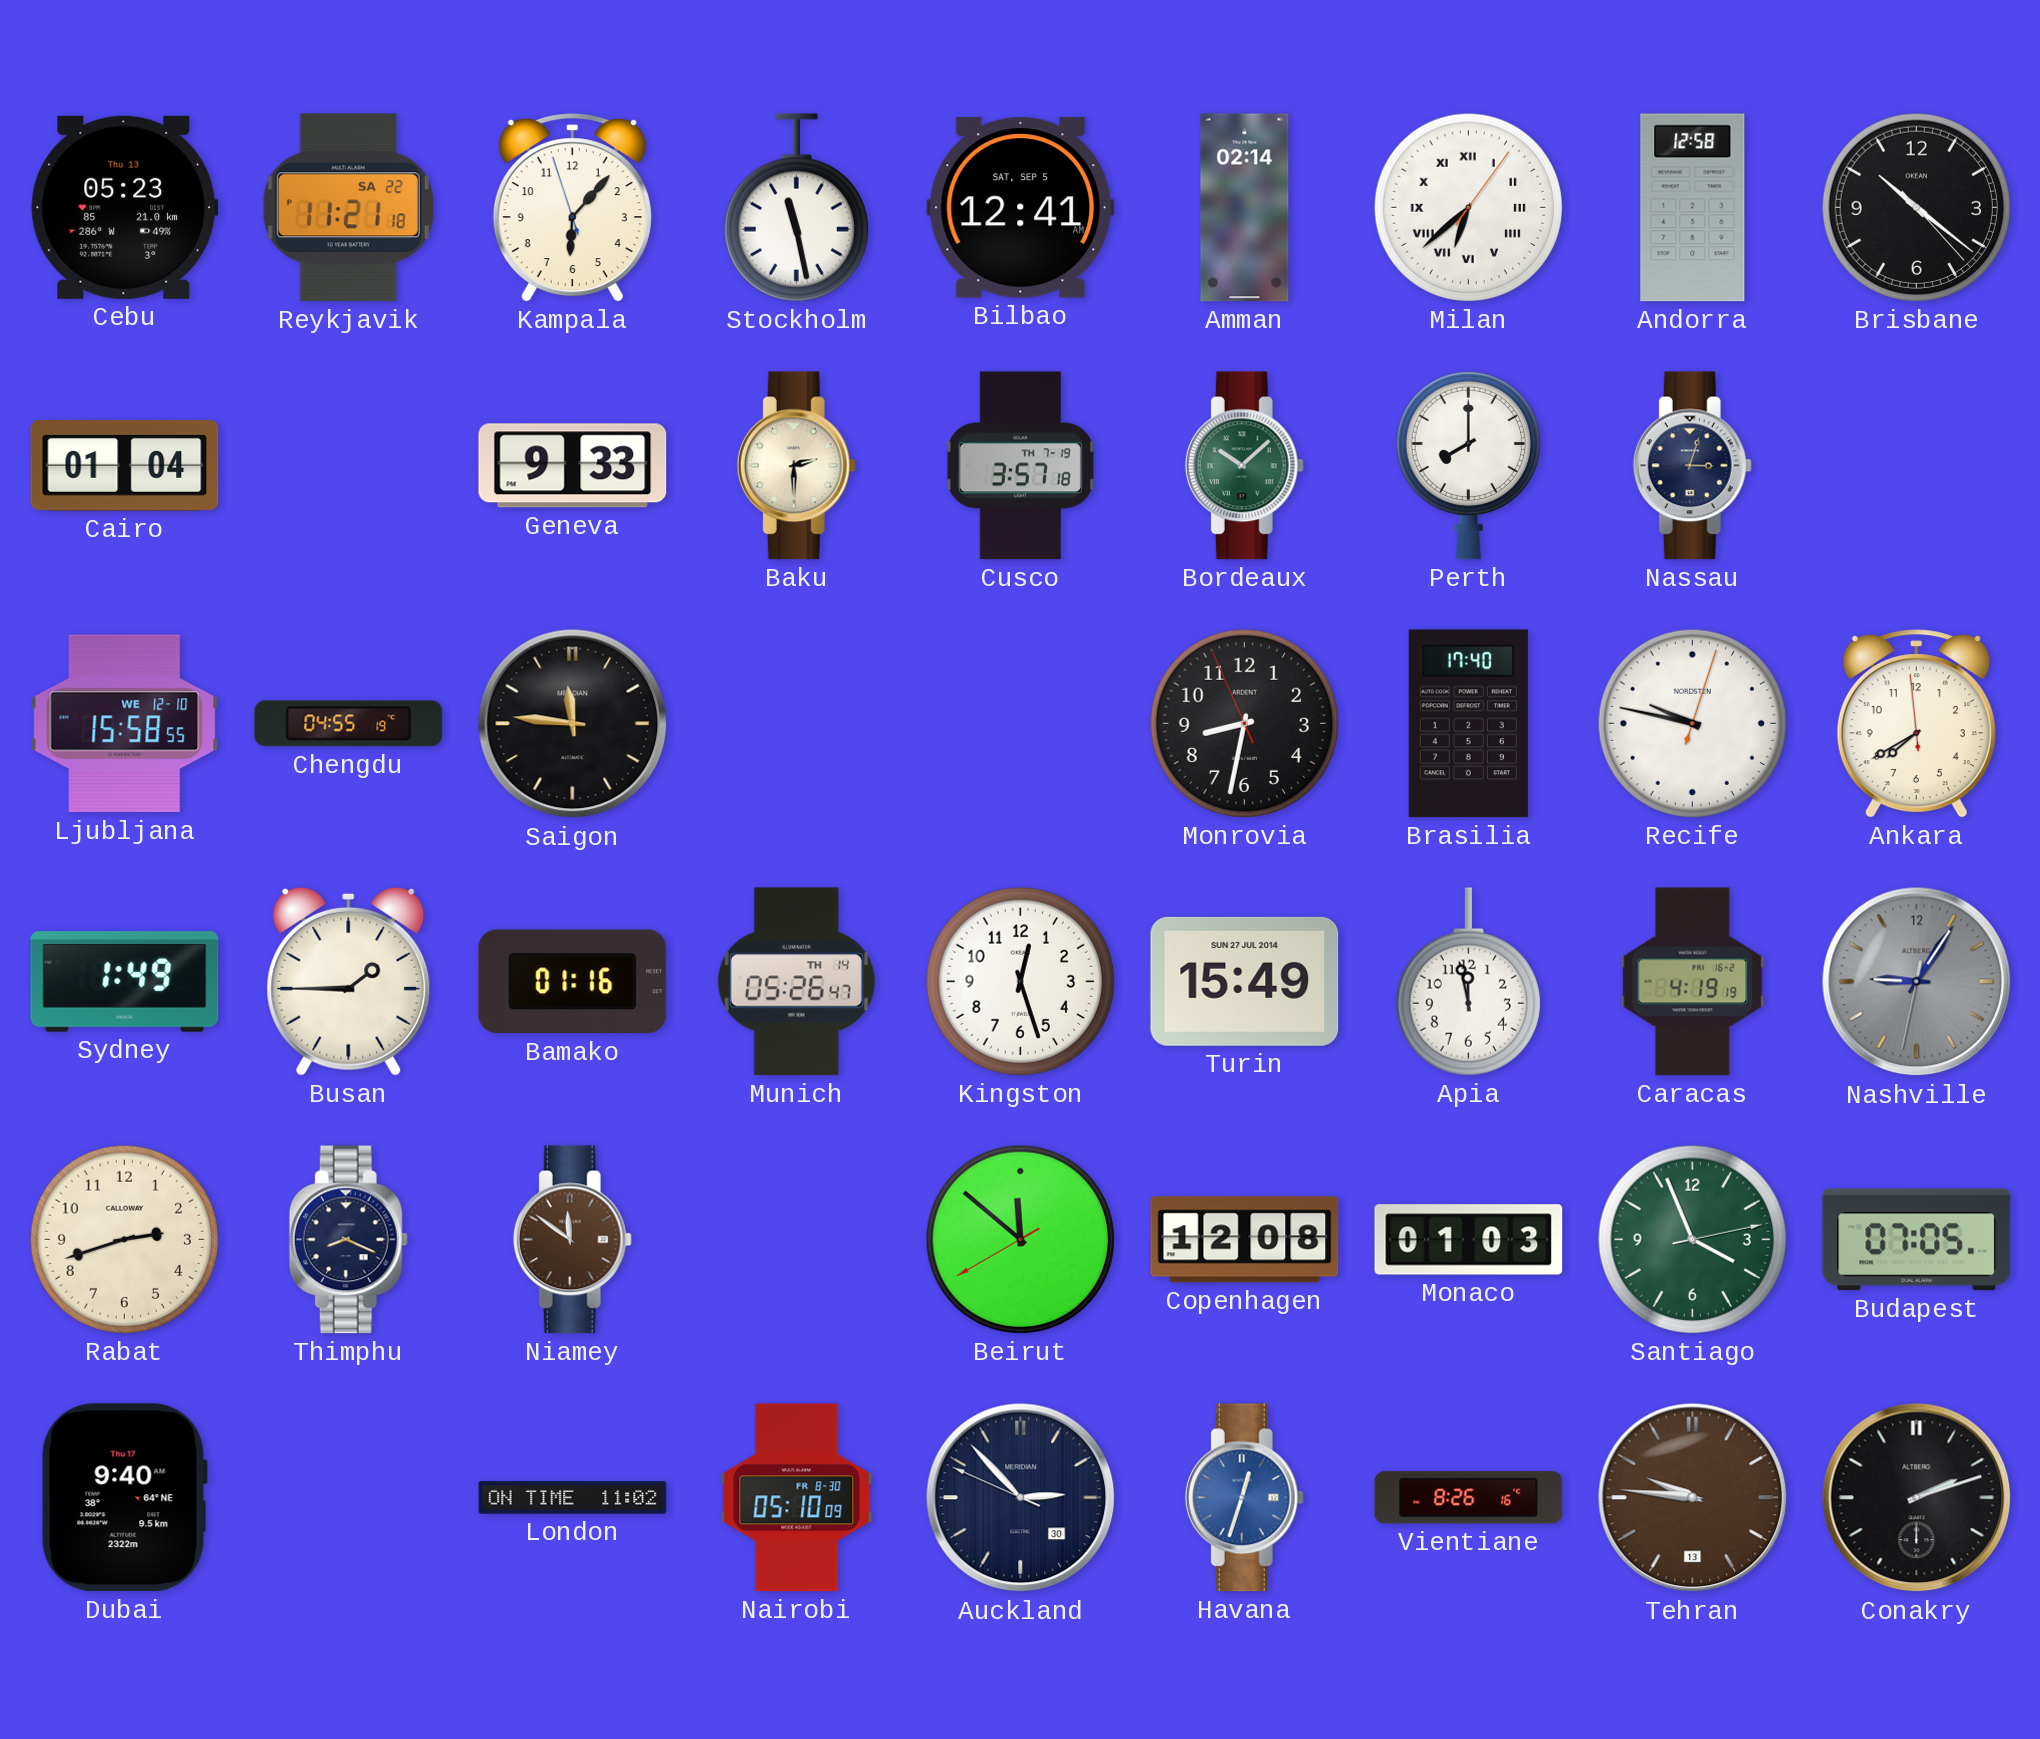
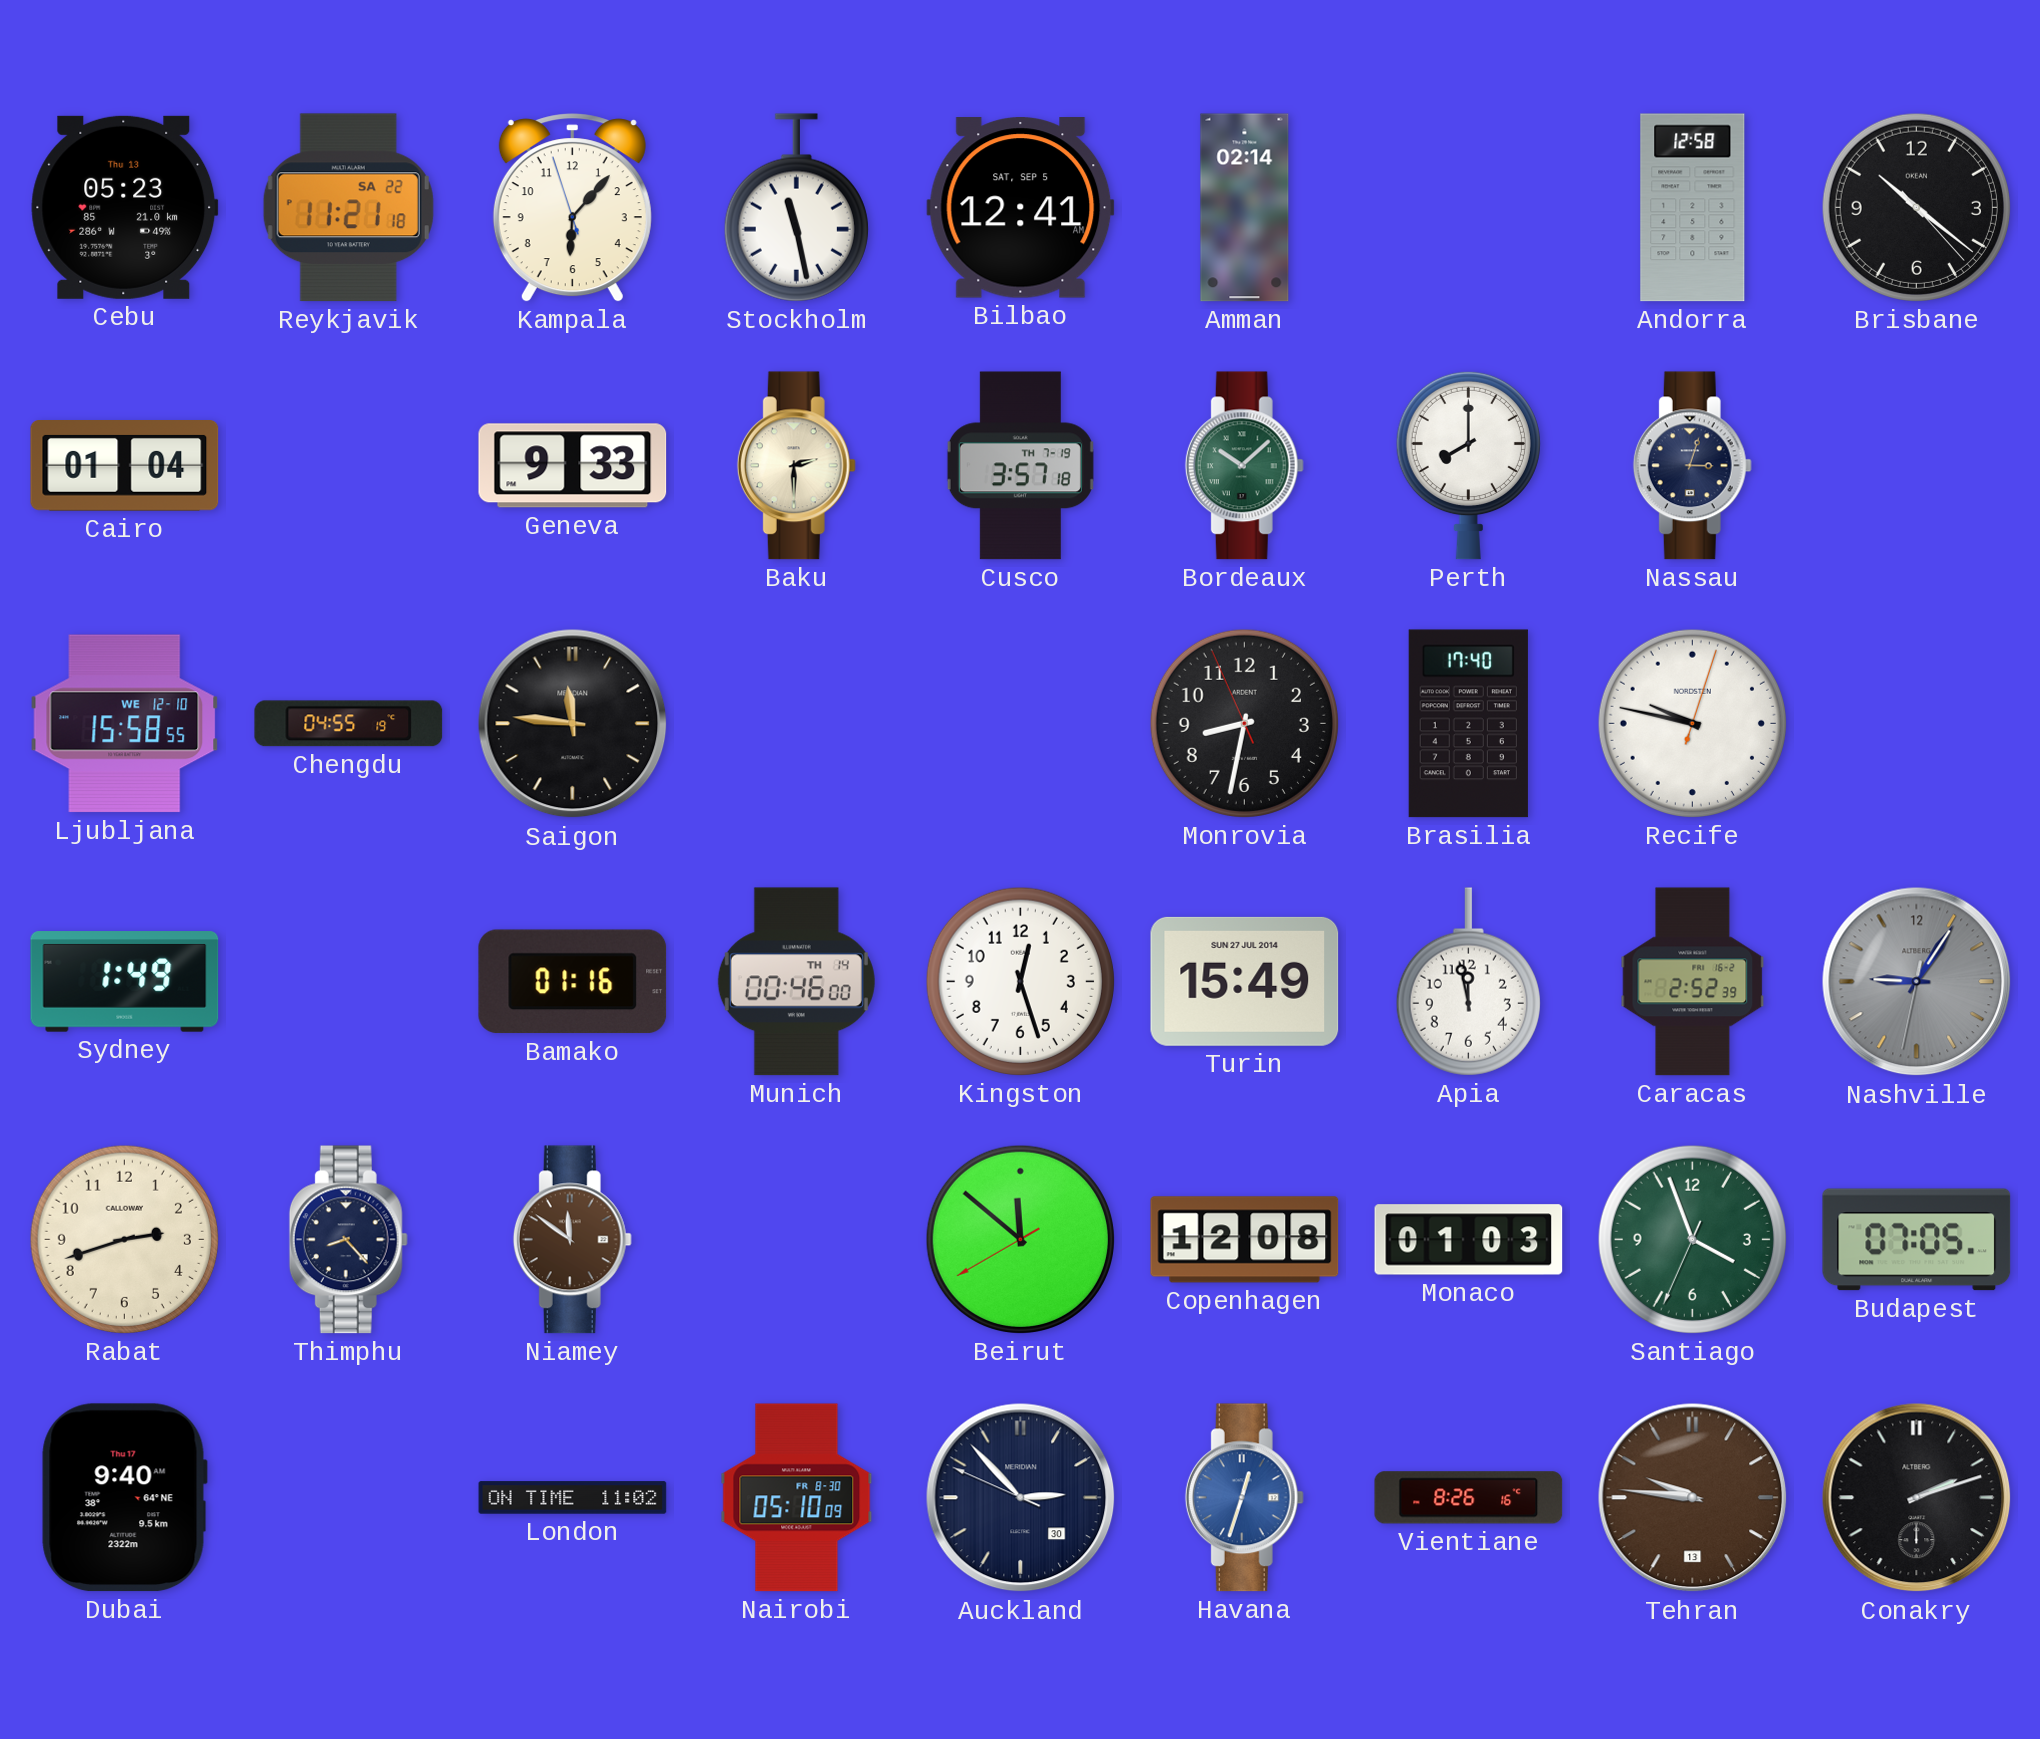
Milan: 6:38 -> none
Ankara: 7:39 -> none
Busan: 1:45 -> none
Munich: 05:26 -> 00:46
Caracas: 4:19 -> 2:52
Thimphu: 8:19 -> 8:23
Santiago: 3:56:13 -> 3:56:34
